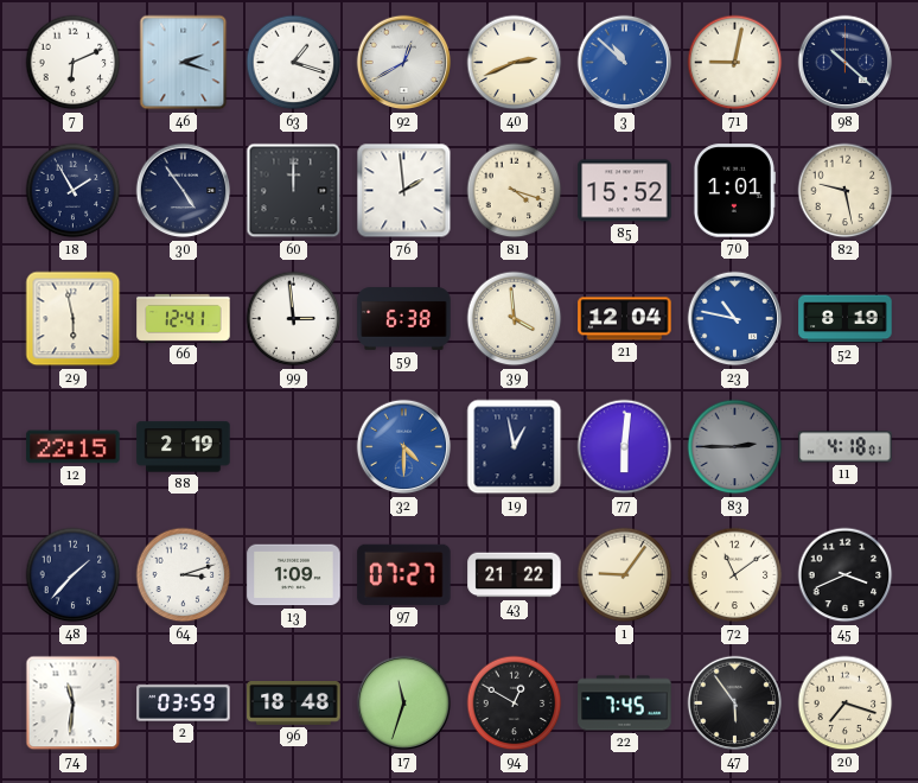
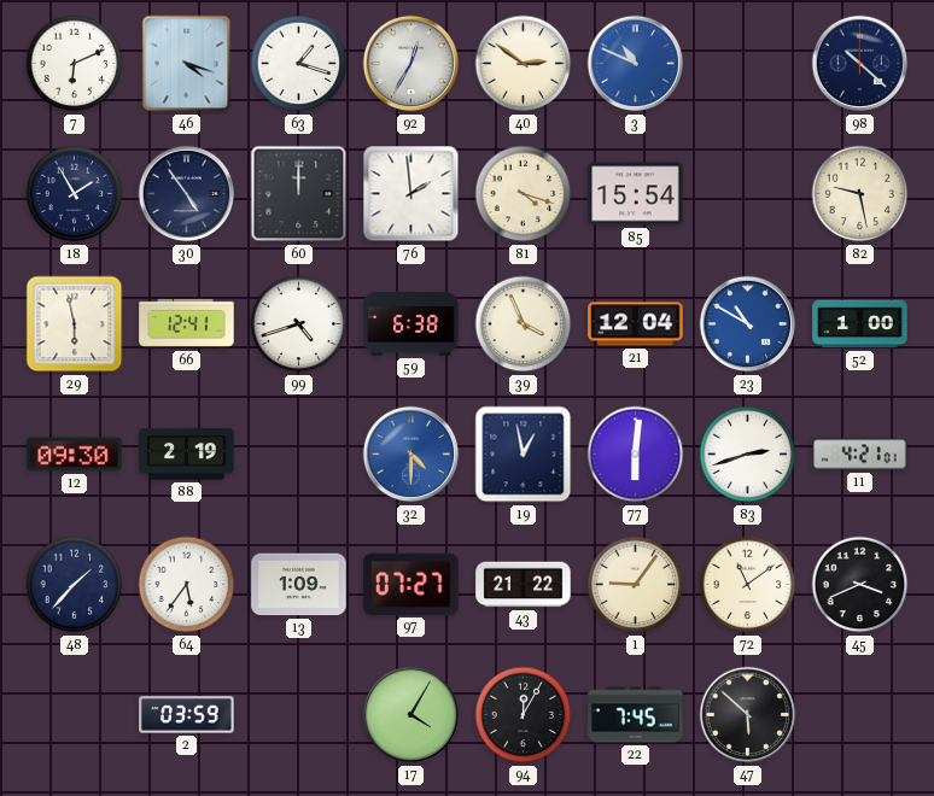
46: 2:18 -> 4:18
92: 12:40 -> 12:35
40: 2:41 -> 2:51
3: 10:52 -> 10:49
71: 9:02 -> none
85: 15:52 -> 15:54
70: 1:01 -> none
99: 2:59 -> 4:42
39: 3:59 -> 3:56
23: 10:47 -> 10:50
52: 8:19 -> 1:00
12: 22:15 -> 09:30
83: 2:45 -> 2:42
83 dial: grey -> white
11: 4:18 -> 4:21
64: 3:12 -> 5:36
74: 11:31 -> none
96: 18:48 -> none
17: 11:33 -> 4:05
94: 12:50 -> 12:05
47: 5:54 -> 5:52
20: 7:18 -> none
